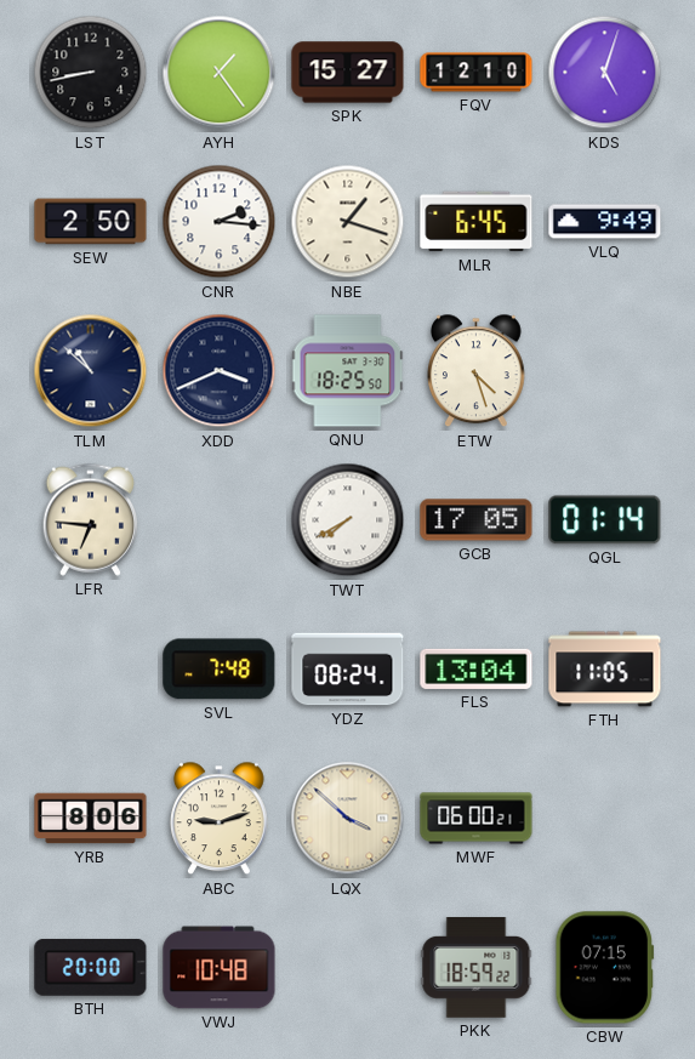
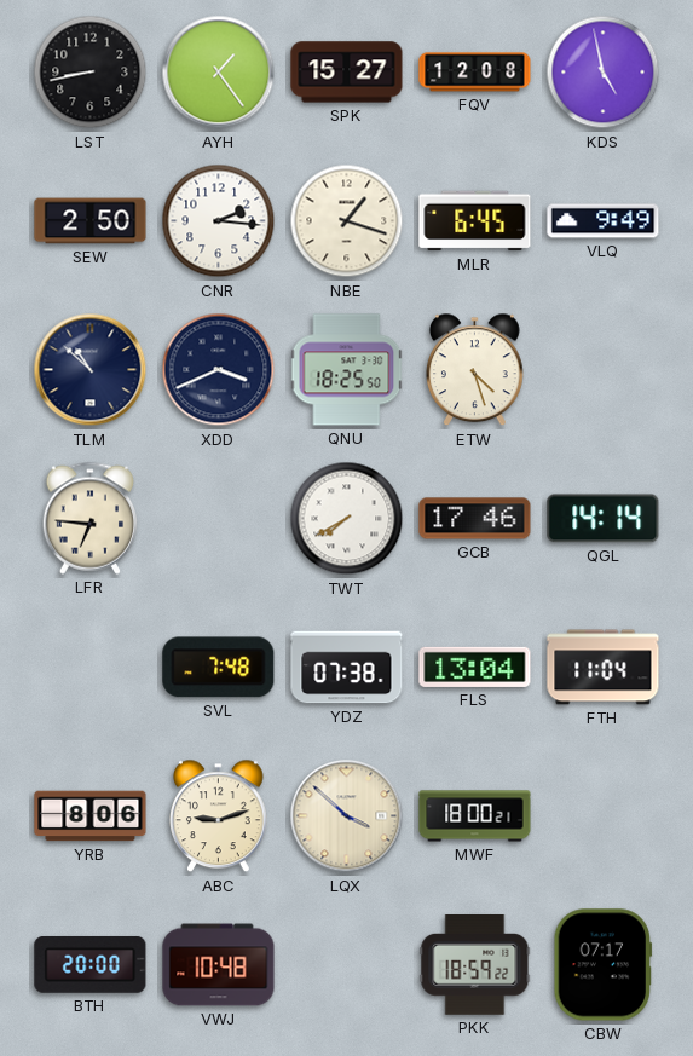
FQV: 12:10 -> 12:08
KDS: 5:03 -> 4:58
GCB: 17:05 -> 17:46
QGL: 01:14 -> 14:14
YDZ: 08:24 -> 07:38
FTH: 11:05 -> 11:04
MWF: 06:00 -> 18:00
CBW: 07:15 -> 07:17
